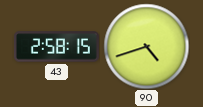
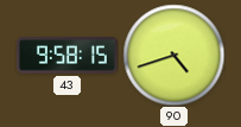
43: 2:58 -> 9:58
